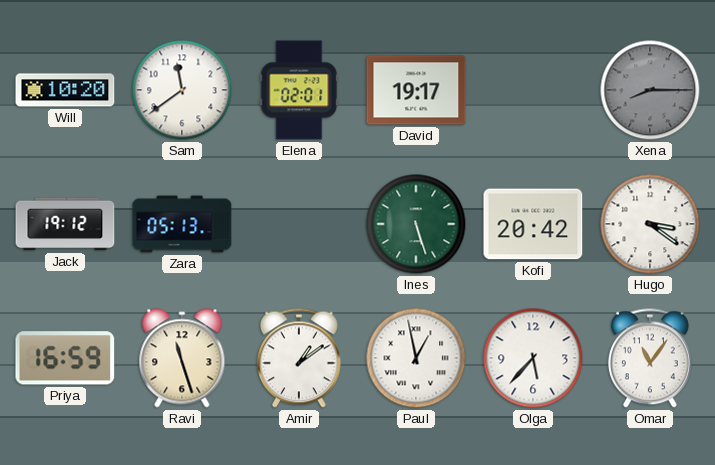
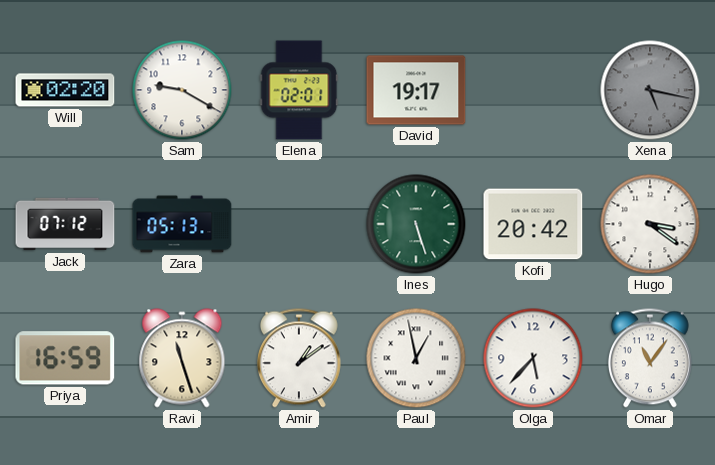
Will: 10:20 -> 02:20
Sam: 11:39 -> 9:20
Xena: 8:15 -> 5:17
Jack: 19:12 -> 07:12
